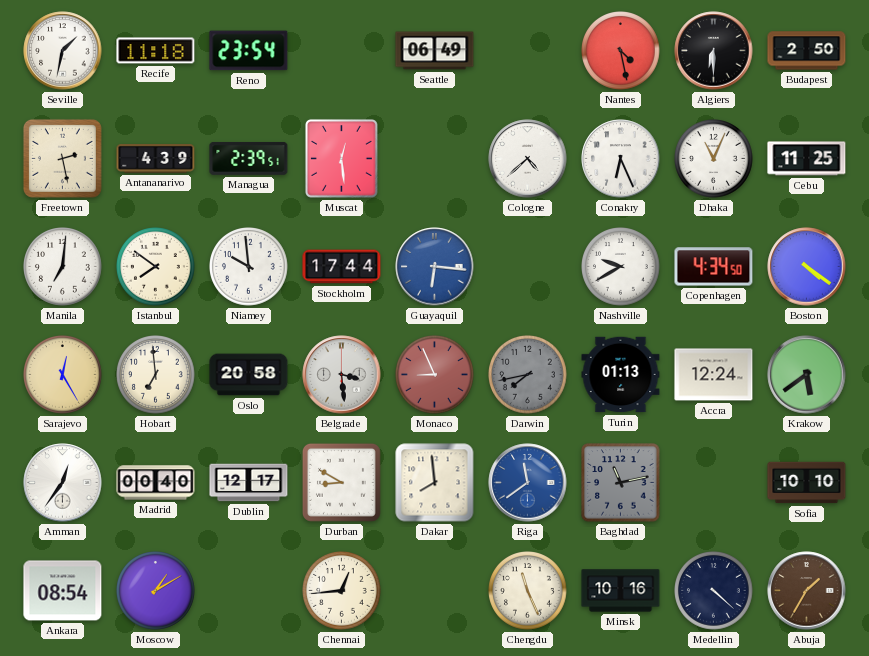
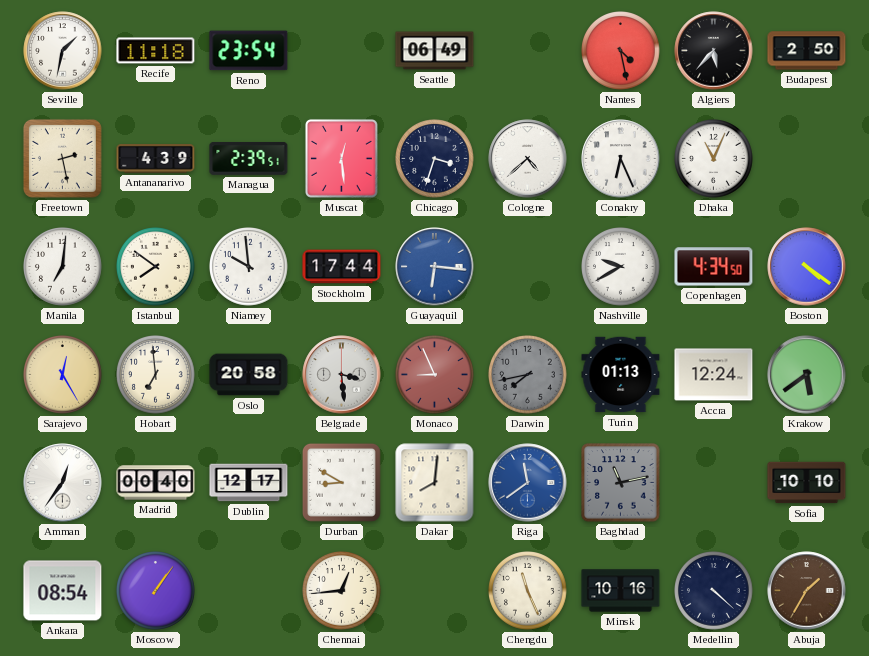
Algiers: 6:30 -> 5:37
Chicago: none -> 3:33
Cebu: 11:25 -> none
Dakar: 7:59 -> 8:01
Moscow: 1:10 -> 1:06
